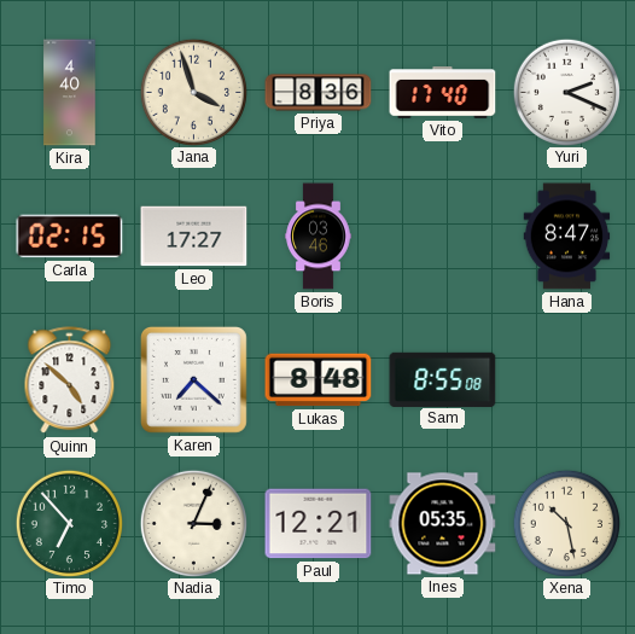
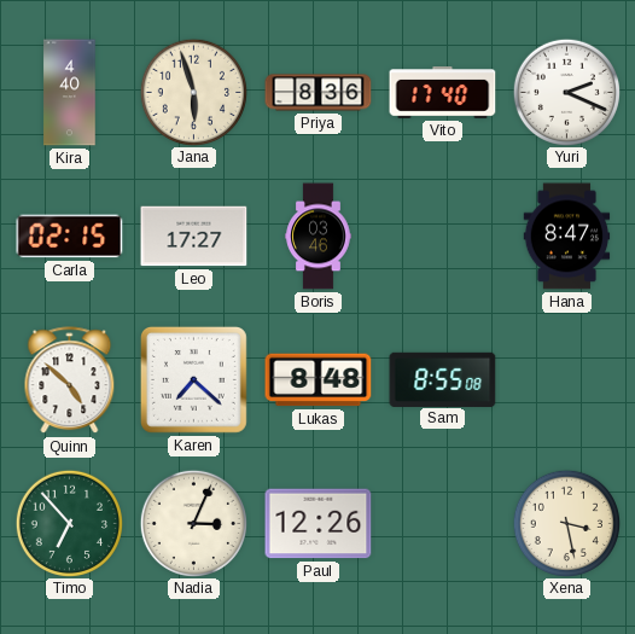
Jana: 3:57 -> 5:57
Paul: 12:21 -> 12:26
Ines: 05:35 -> none
Xena: 10:28 -> 3:28
